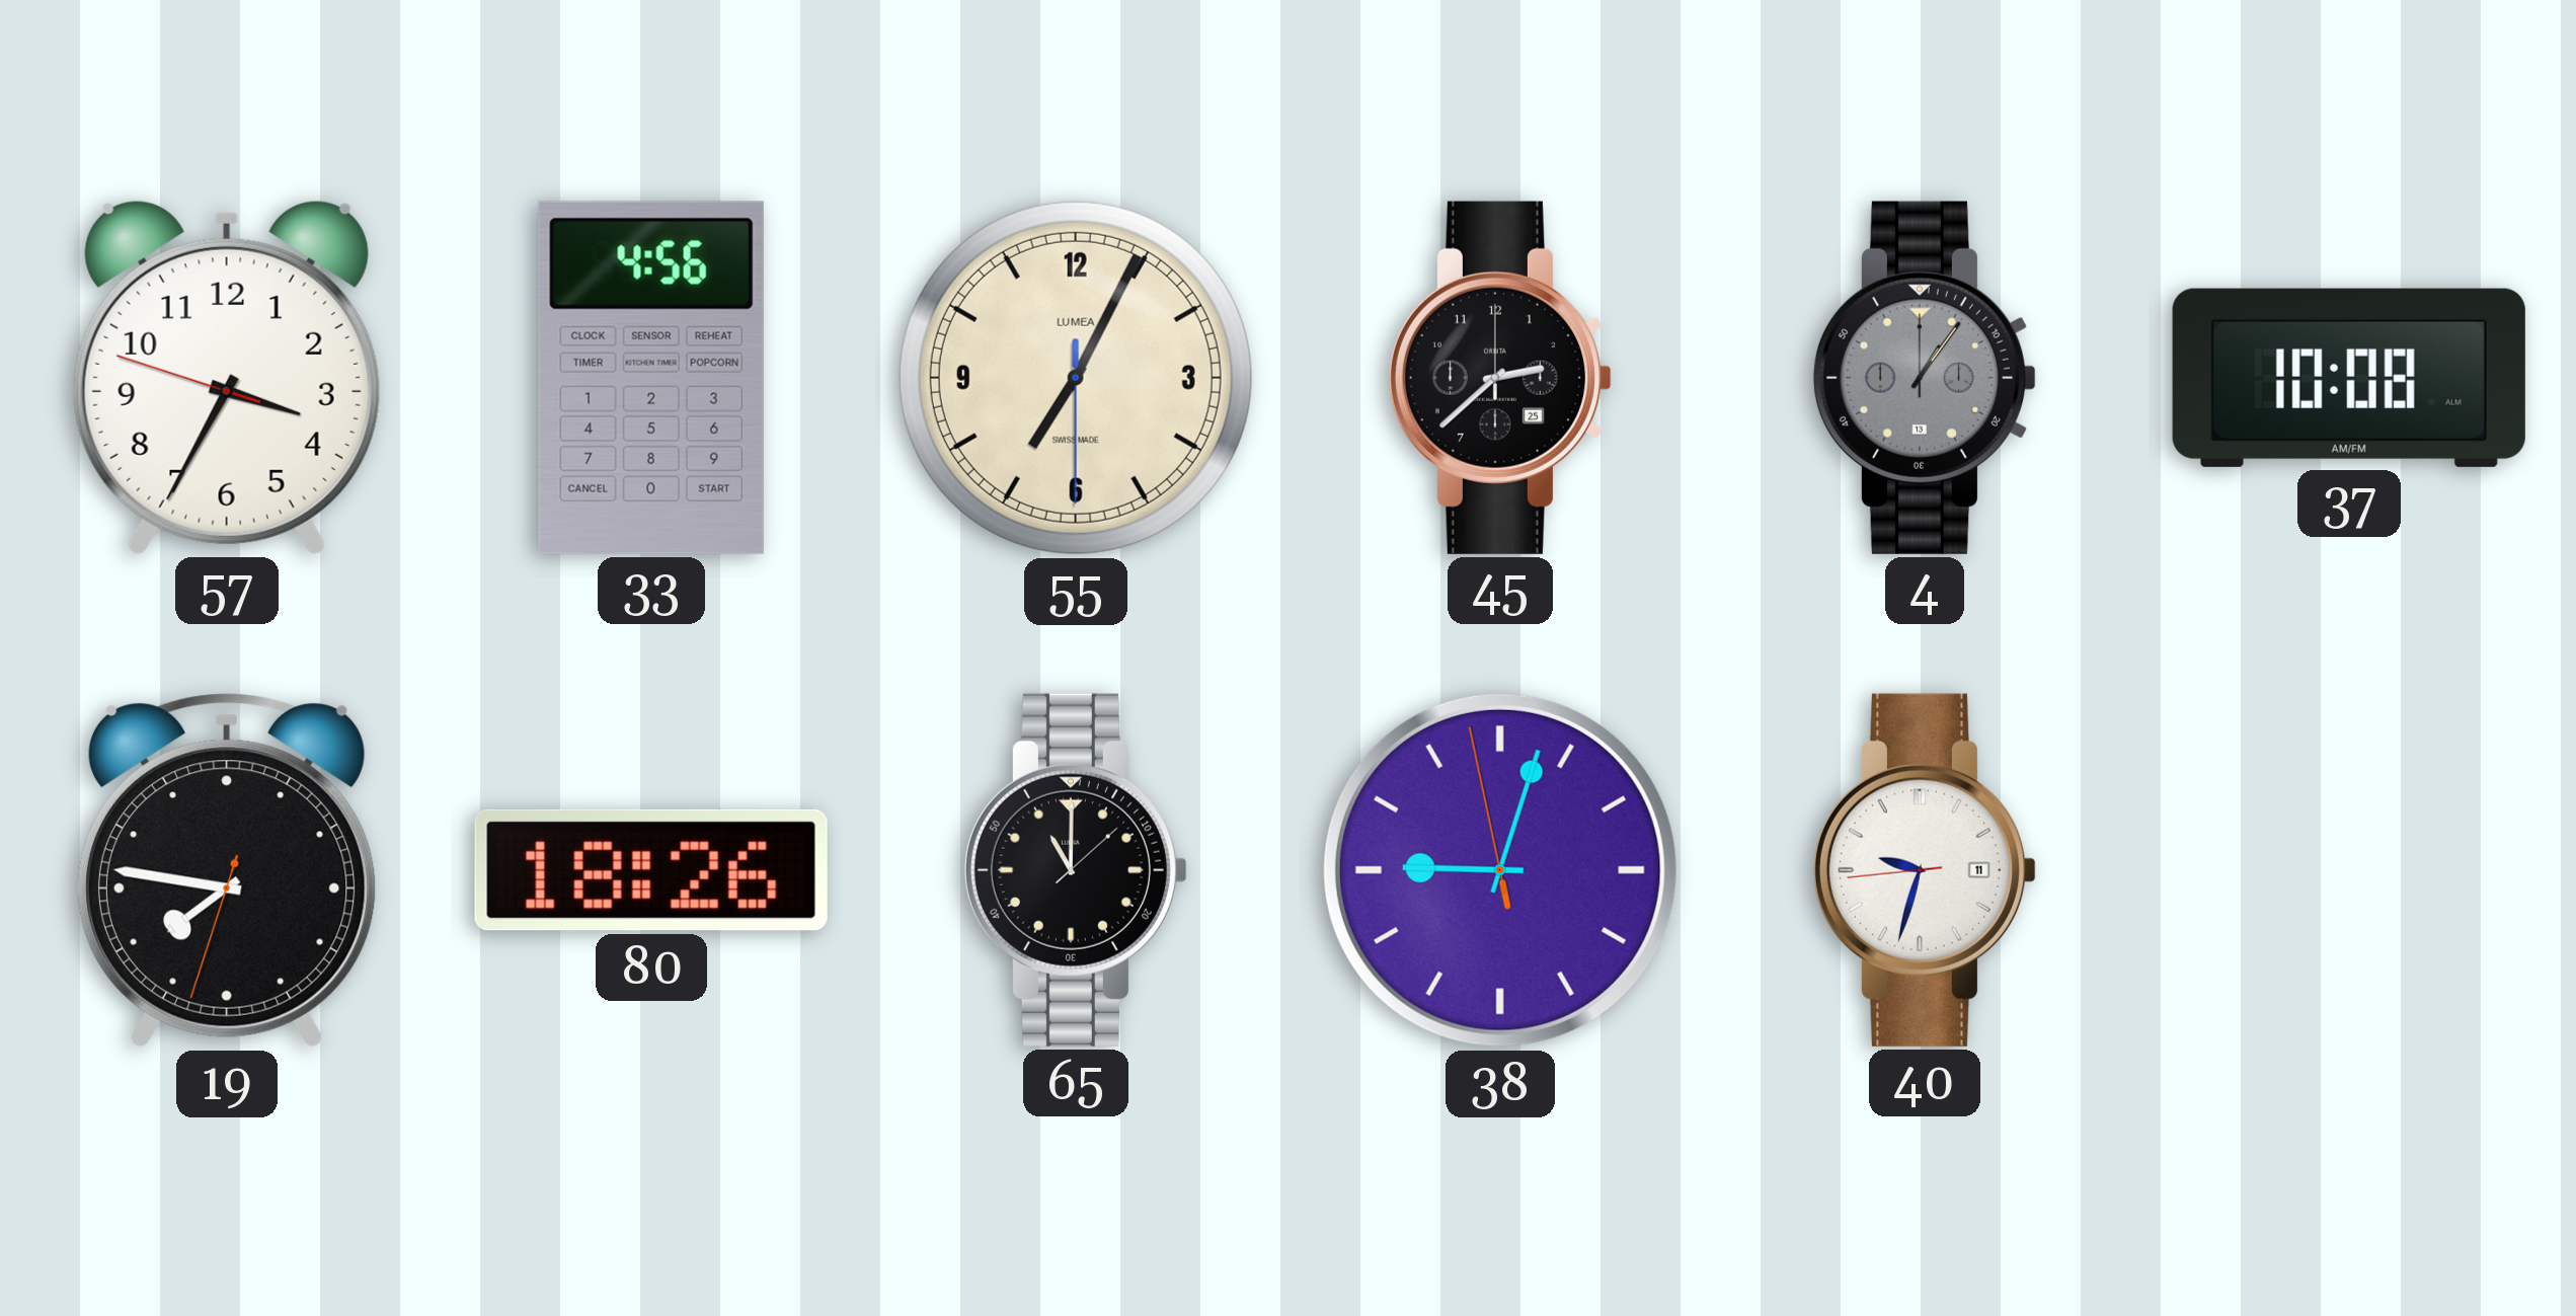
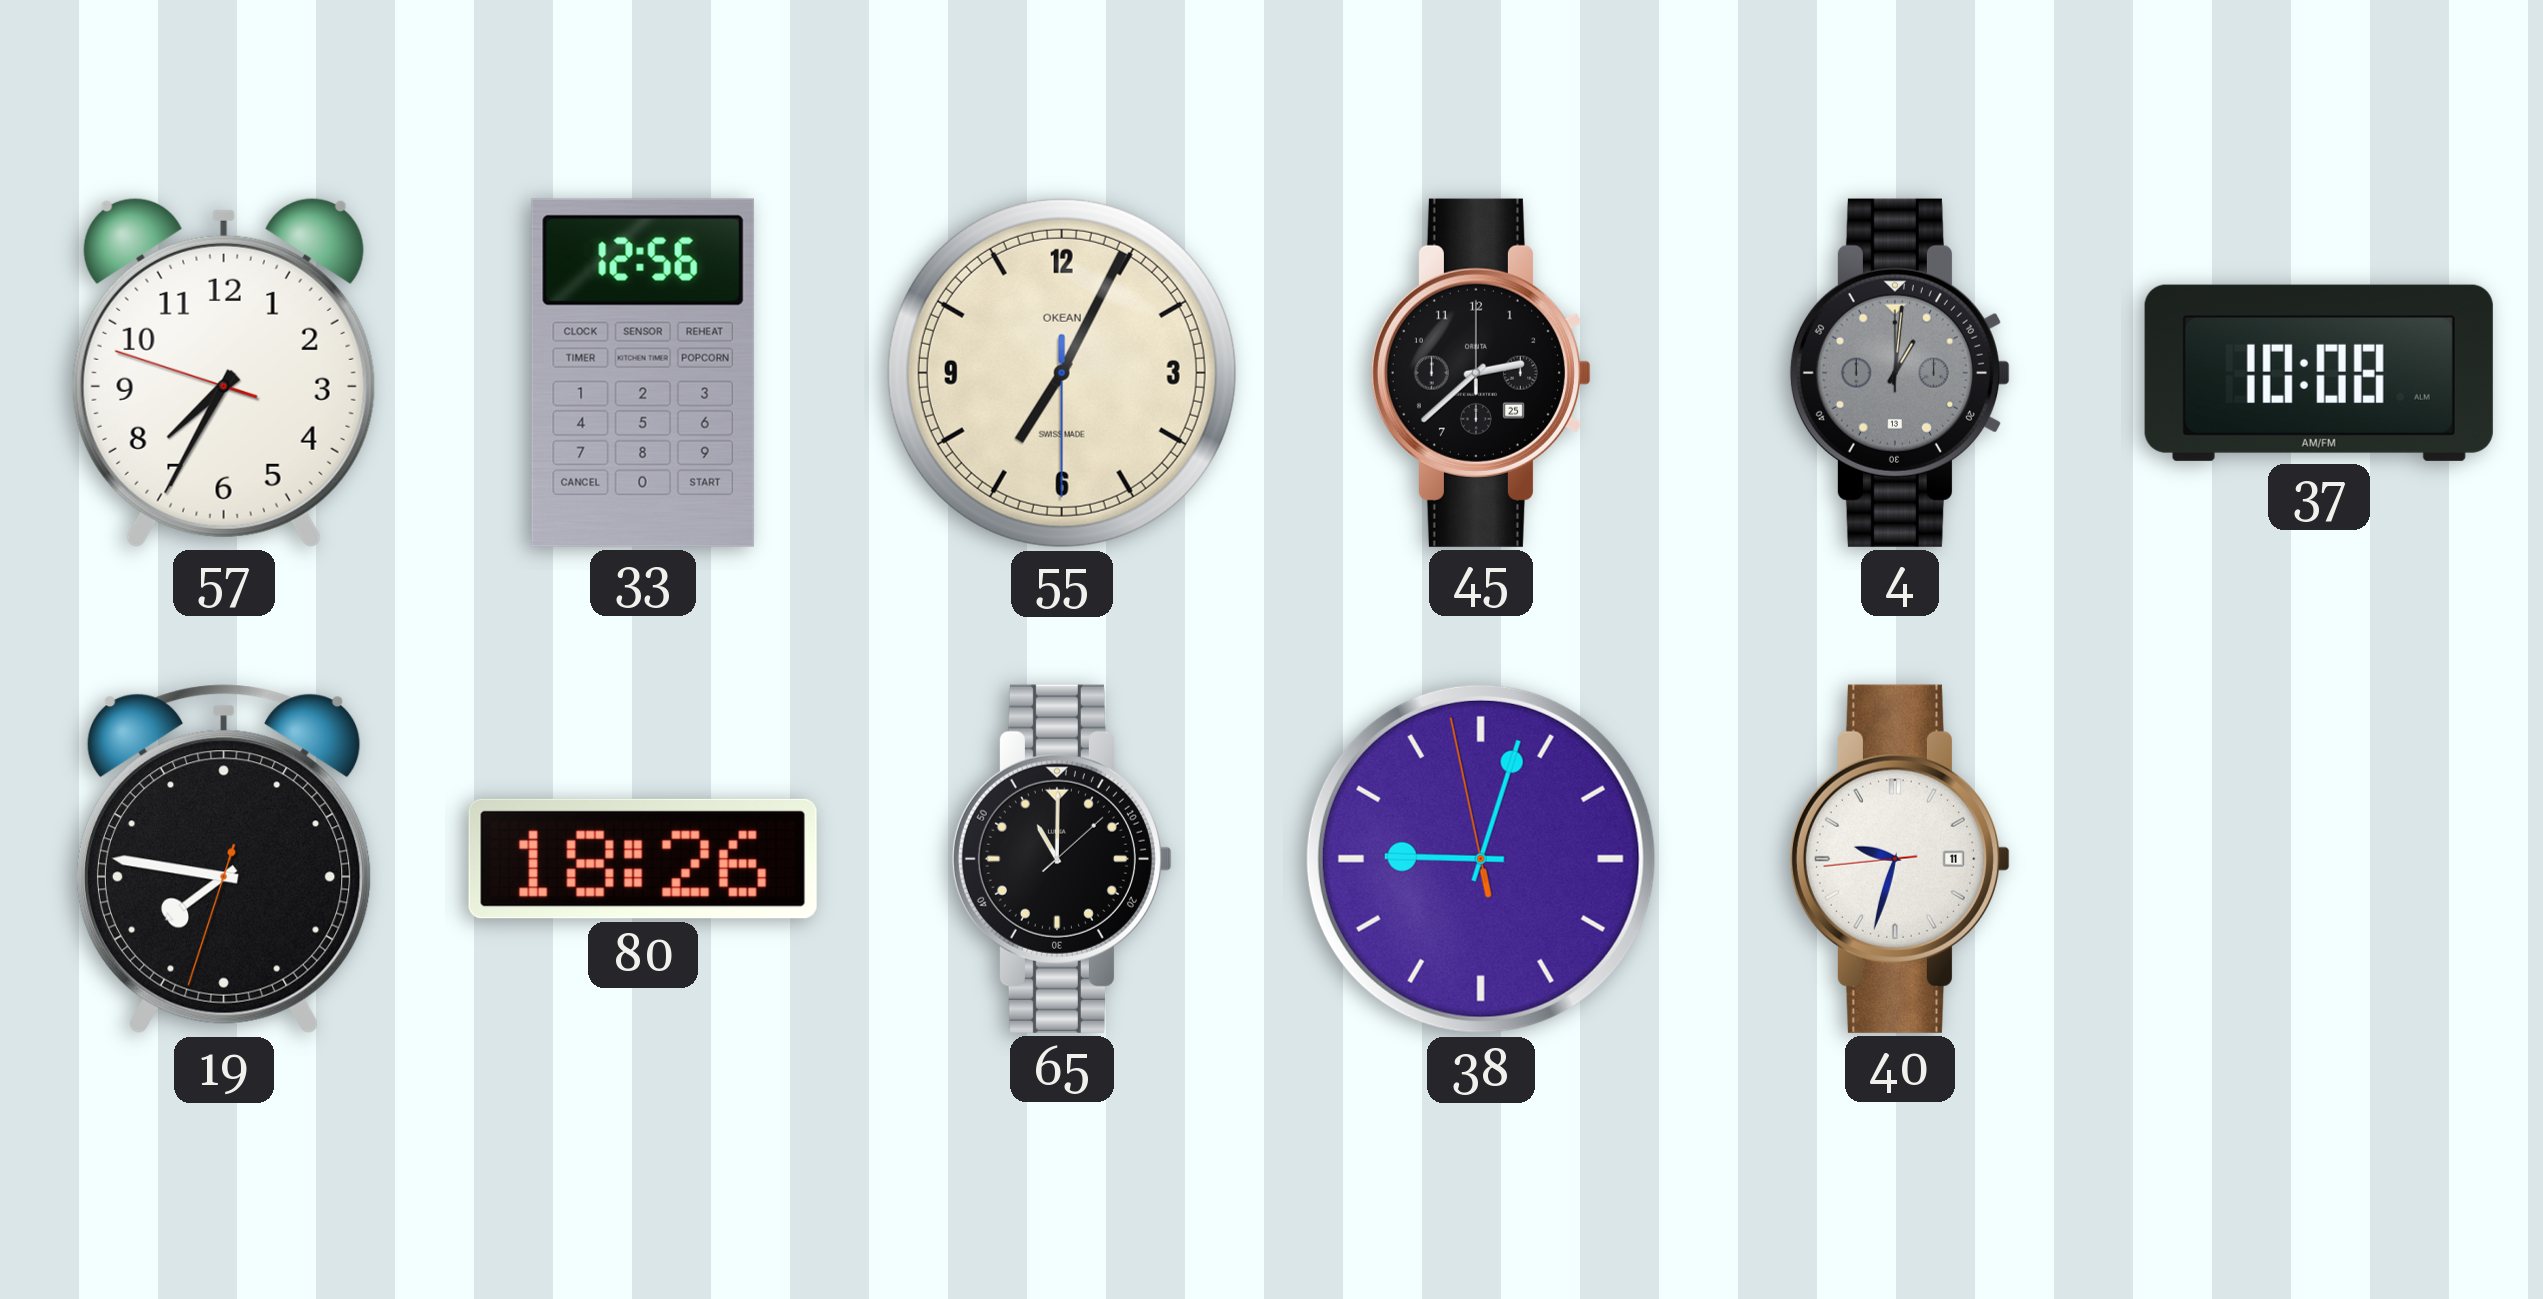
57: 3:34 -> 7:34
33: 4:56 -> 12:56
55 brand: LUMEA -> OKEAN
4: 1:06 -> 1:01
